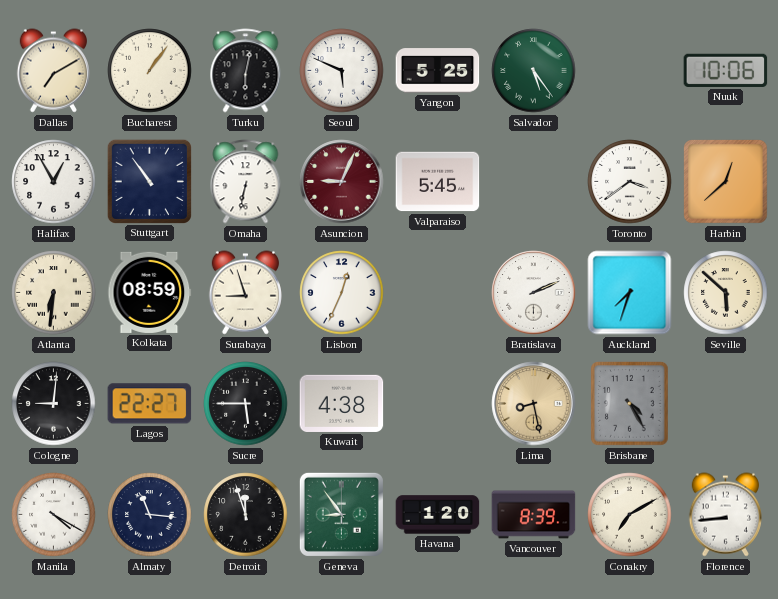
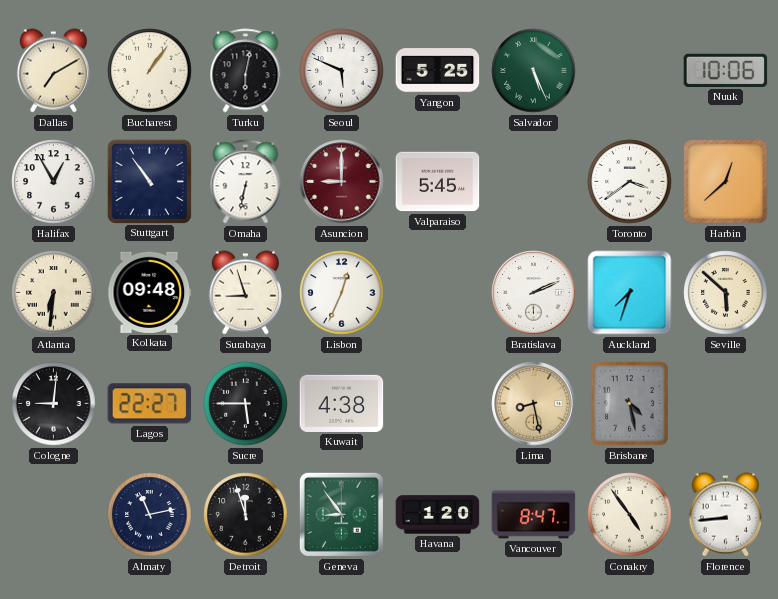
Salvador: 5:24 -> 5:26
Asuncion: 9:04 -> 9:00
Kolkata: 08:59 -> 09:48
Brisbane: 4:25 -> 4:28
Manila: 4:20 -> none
Almaty: 11:16 -> 11:13
Vancouver: 8:39 -> 8:47
Conakry: 7:10 -> 4:54
